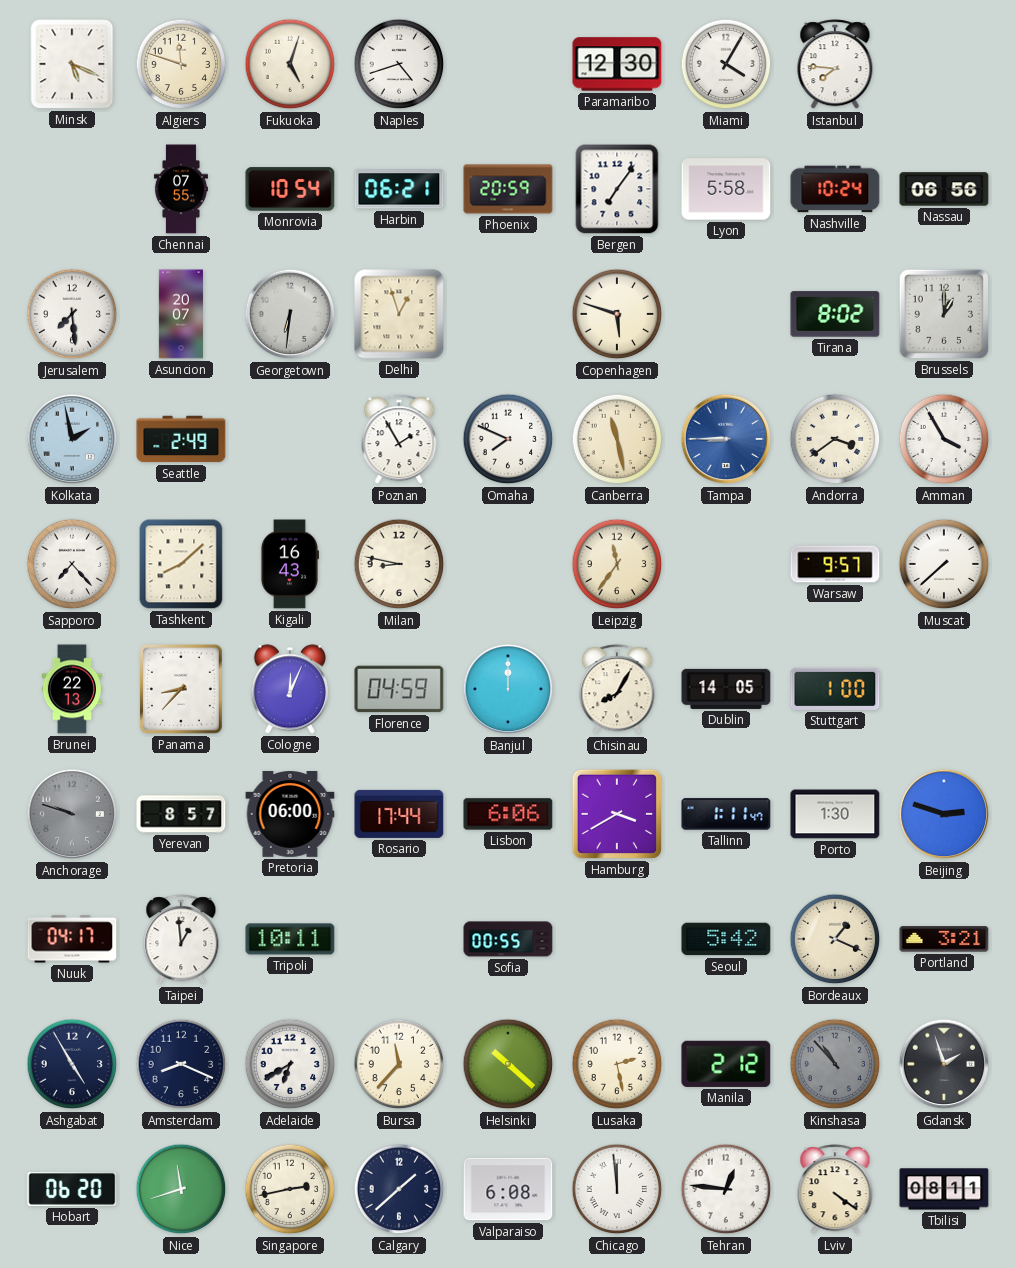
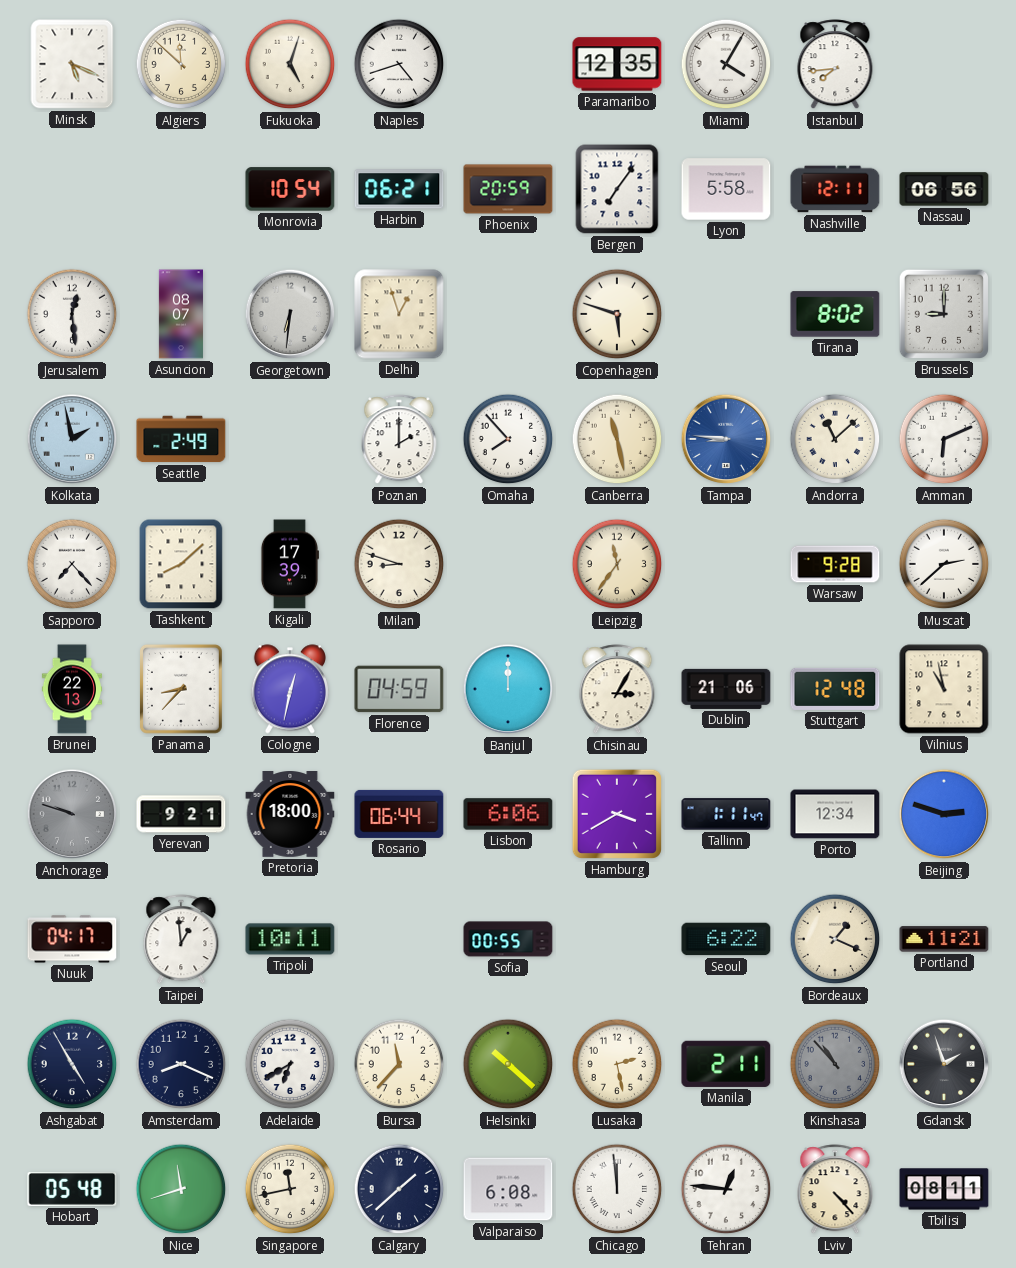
Algiers: 11:48 -> 11:52
Paramaribo: 12:30 -> 12:35
Istanbul: 7:46 -> 7:44
Chennai: 07:55 -> none
Nashville: 10:24 -> 12:11
Jerusalem: 7:29 -> 12:29
Asuncion: 20:07 -> 08:07
Brussels: 1:00 -> 9:00
Poznan: 1:55 -> 2:00
Omaha: 7:49 -> 7:53
Tampa: 8:45 -> 8:46
Andorra: 3:39 -> 11:08
Amman: 3:55 -> 6:11
Kigali: 16:43 -> 17:39
Milan: 8:47 -> 8:48
Warsaw: 9:57 -> 9:28
Muscat: 7:38 -> 2:38
Cologne: 12:04 -> 12:32
Chisinau: 8:05 -> 3:05
Dublin: 14:05 -> 21:06
Stuttgart: 1:00 -> 12:48
Vilnius: none -> 10:58
Yerevan: 8:57 -> 9:21
Pretoria: 06:00 -> 18:00
Rosario: 17:44 -> 06:44
Porto: 1:30 -> 12:34
Seoul: 5:42 -> 6:22
Portland: 3:21 -> 11:21
Manila: 2:12 -> 2:11
Hobart: 06:20 -> 05:48
Singapore: 2:43 -> 11:43
Lviv: 4:21 -> 4:23
